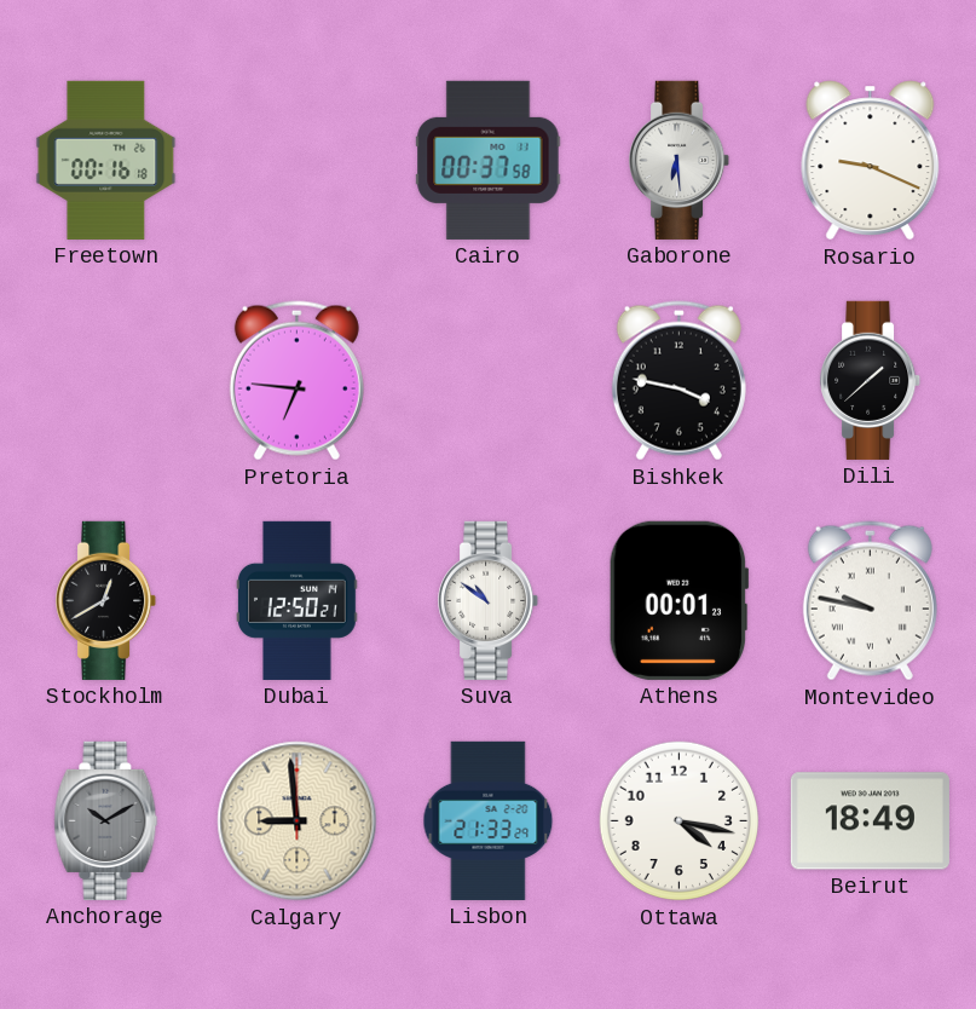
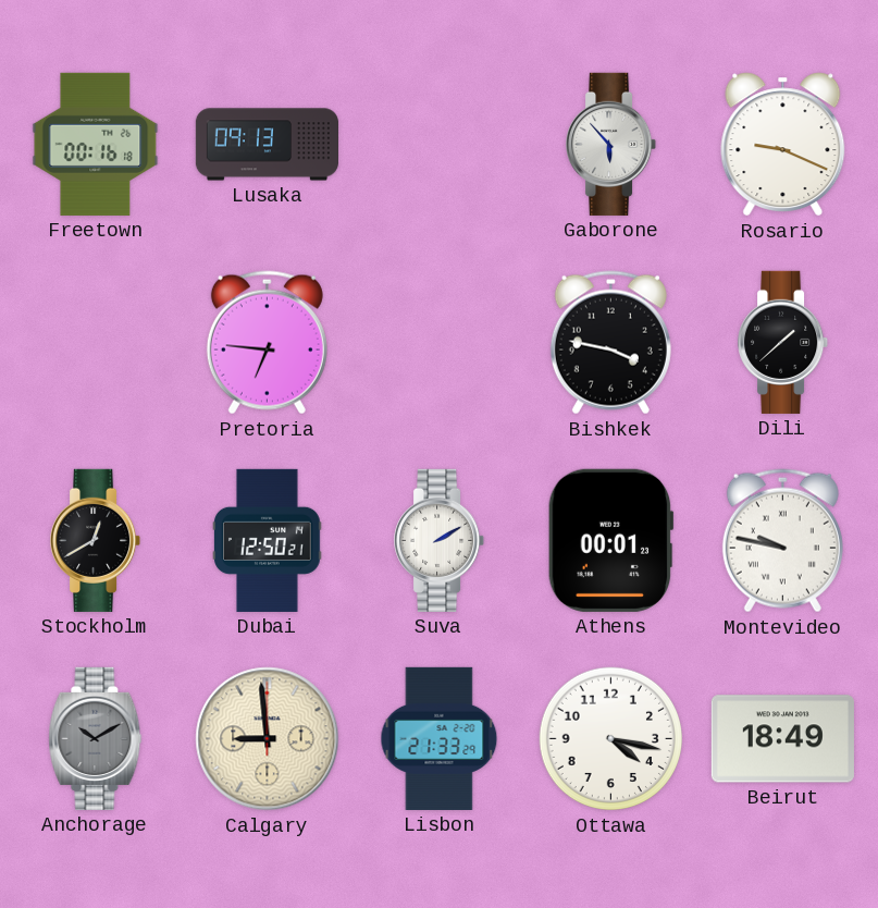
Lusaka: none -> 09:13
Cairo: 00:37 -> none
Gaborone: 6:29 -> 5:53
Suva: 10:51 -> 2:10
